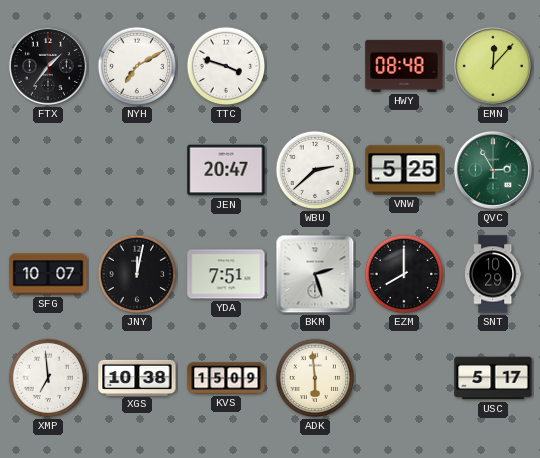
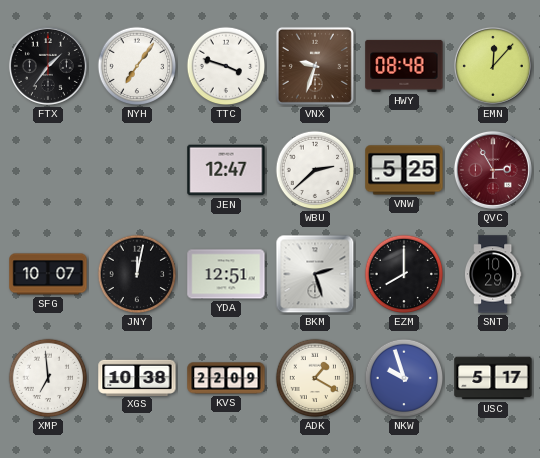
NYH: 7:10 -> 7:06
VNX: none -> 9:33
JEN: 20:47 -> 12:47
QVC dial: green -> burgundy
YDA: 7:51 -> 12:51
KVS: 15:09 -> 22:09
ADK: 5:59 -> 1:20
NKW: none -> 9:57
